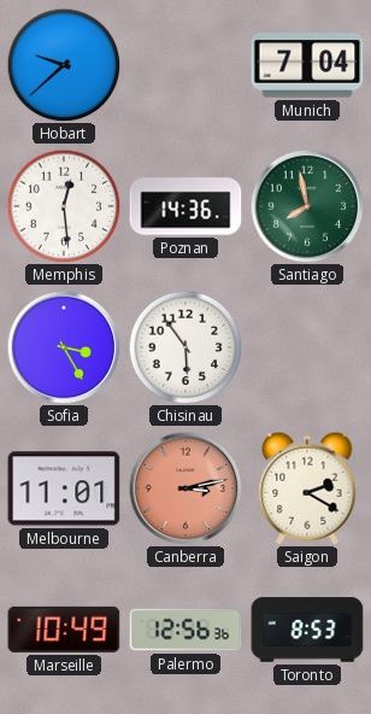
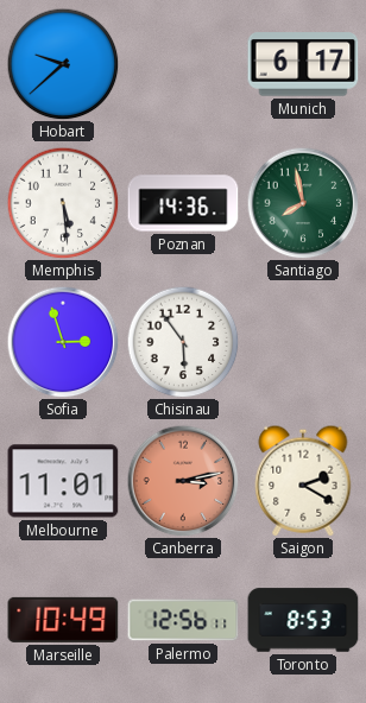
Munich: 7:04 -> 6:17
Memphis: 12:29 -> 5:29
Sofia: 3:25 -> 2:57
Palermo: 12:56:36 -> 12:56:11
